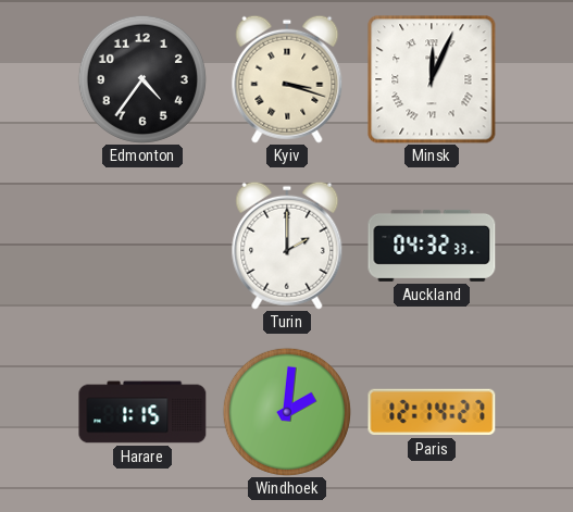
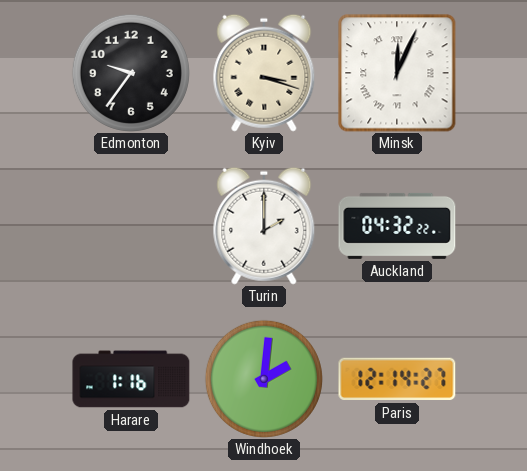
Edmonton: 4:36 -> 9:36
Auckland: 04:32:33 -> 04:32:22
Harare: 1:15 -> 1:16
